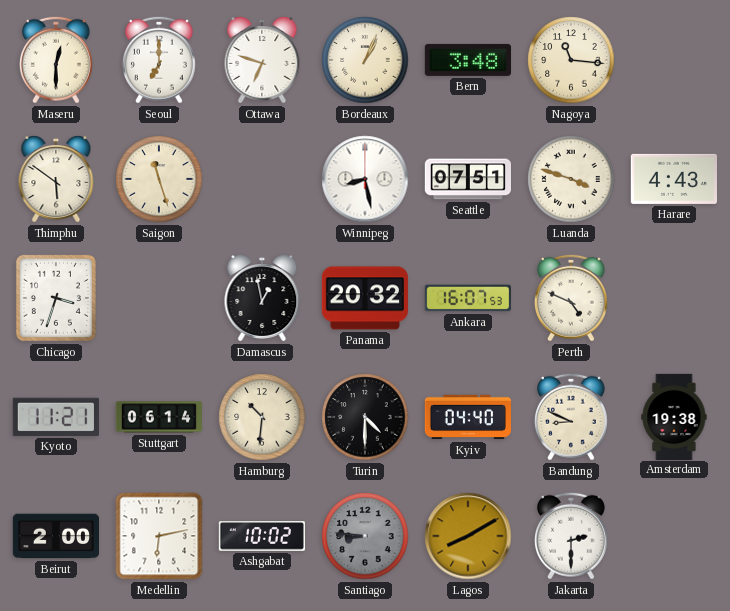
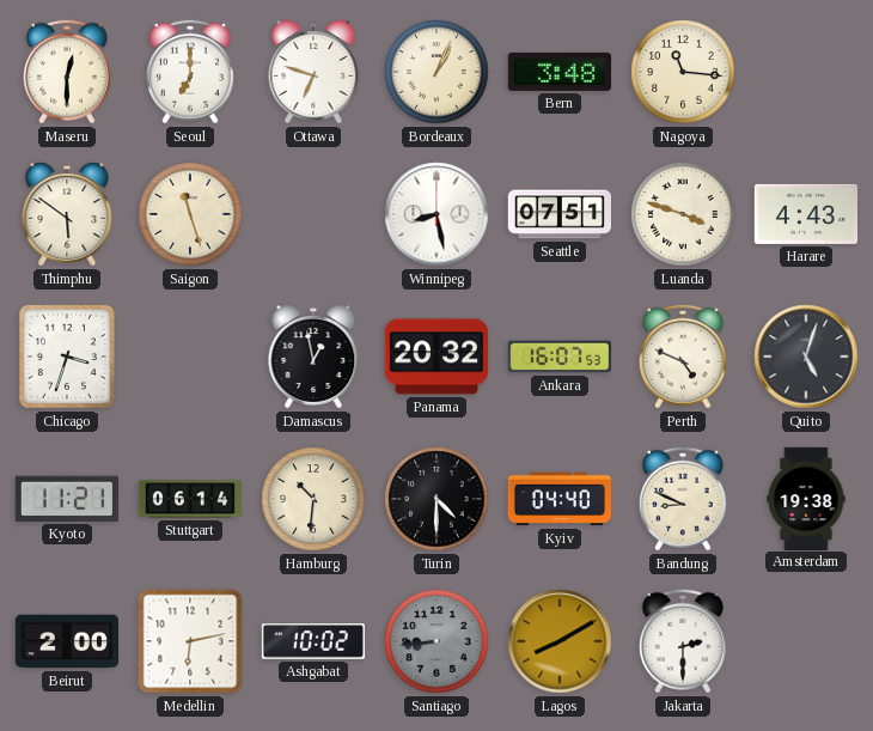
Quito: none -> 5:03
Santiago: 8:46 -> 8:44
